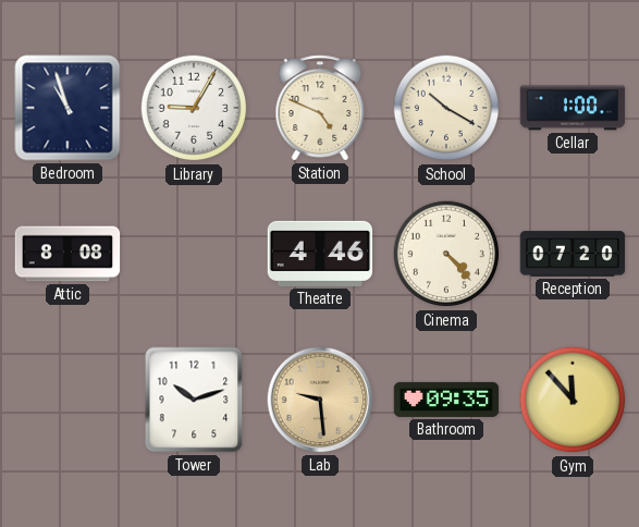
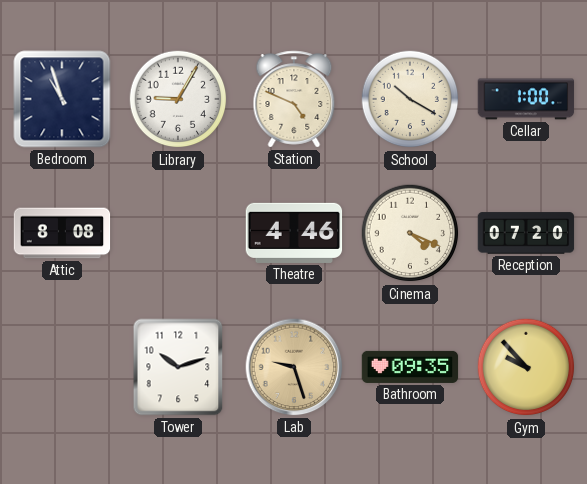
Cinema: 4:23 -> 4:19
Lab: 9:29 -> 9:27
Gym: 11:53 -> 9:53
